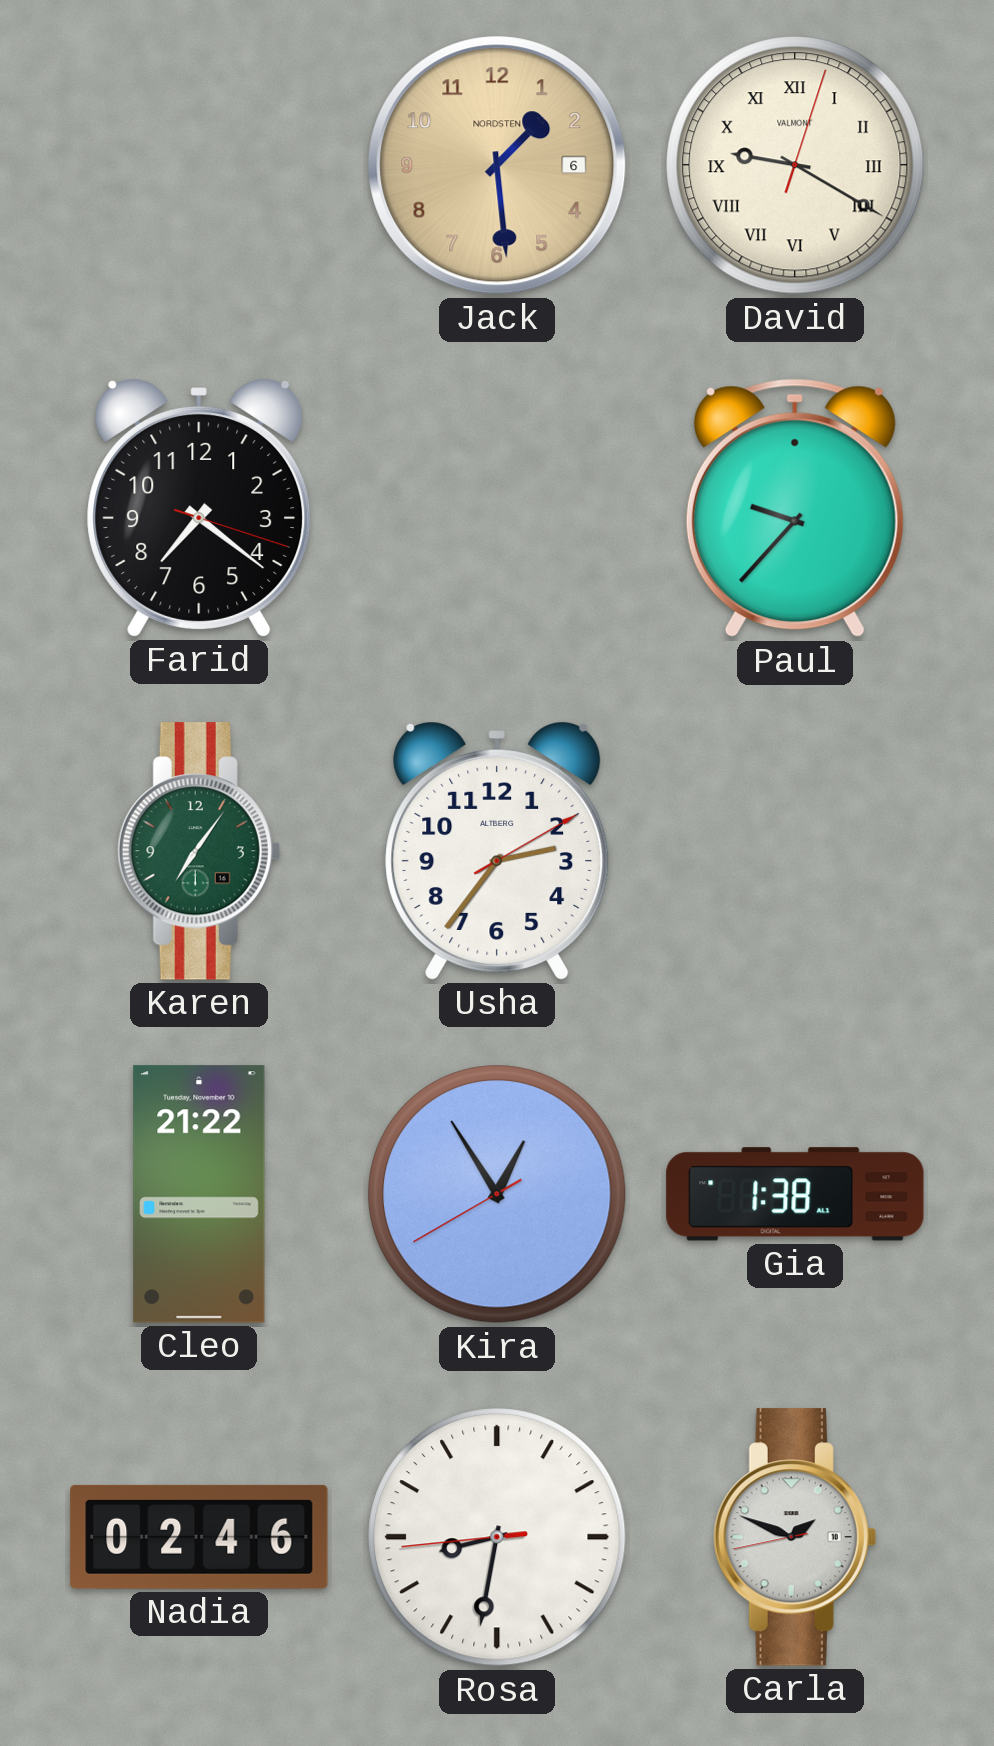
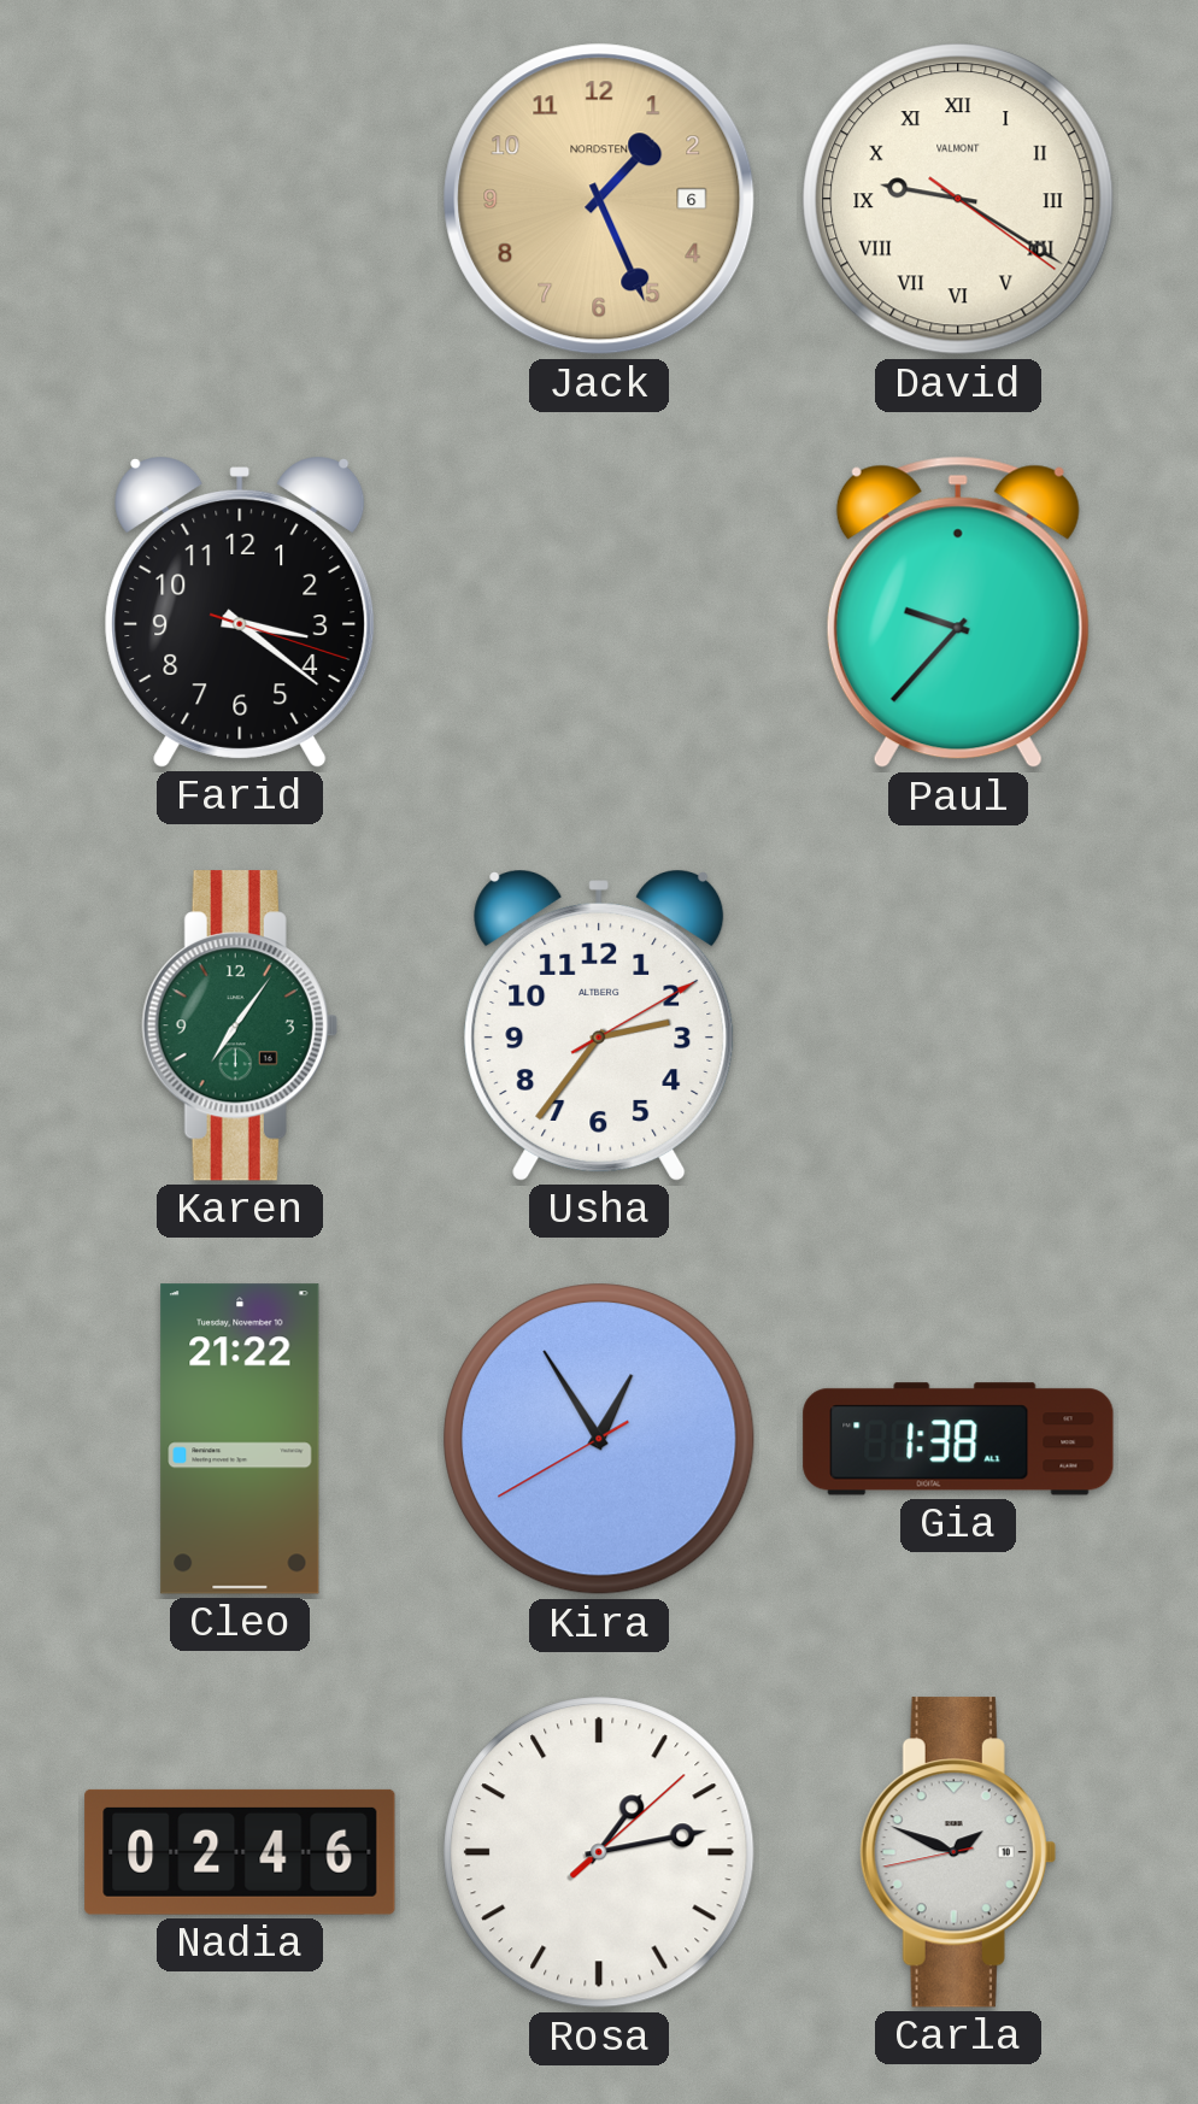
Jack: 1:29 -> 1:26
David: 9:20:03 -> 9:20:21
Farid: 7:21 -> 3:21
Rosa: 8:31 -> 1:13
